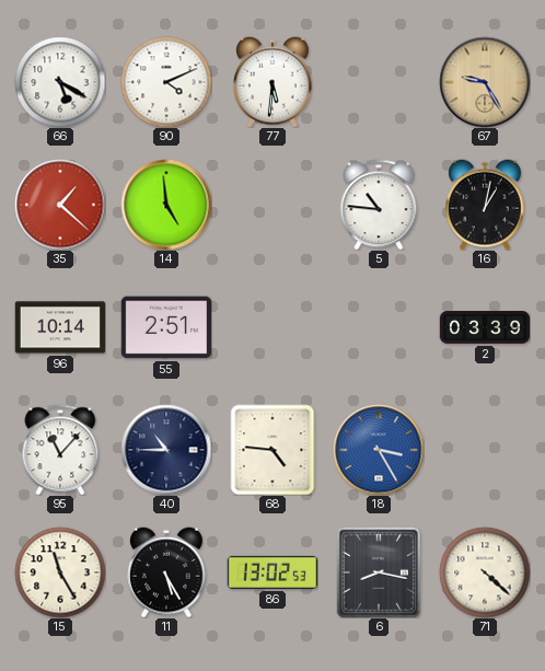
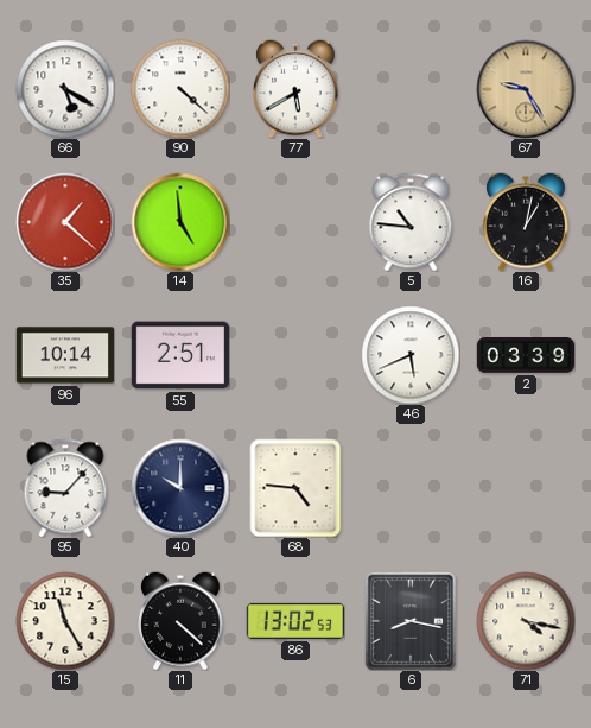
90: 4:11 -> 4:22
77: 5:31 -> 5:40
46: none -> 5:41
95: 11:07 -> 9:07
40: 10:45 -> 10:00
18: 3:25 -> none
11: 5:25 -> 4:22
71: 4:22 -> 4:17
